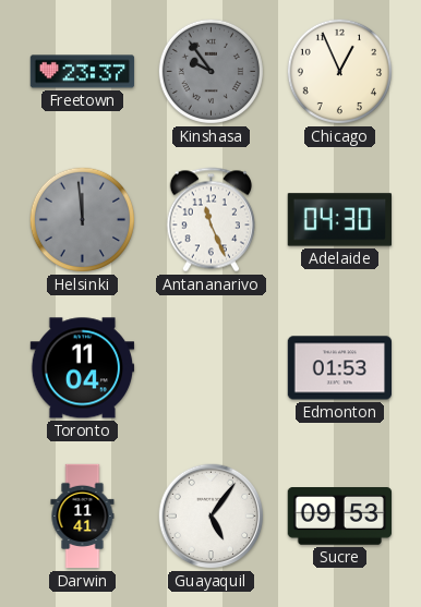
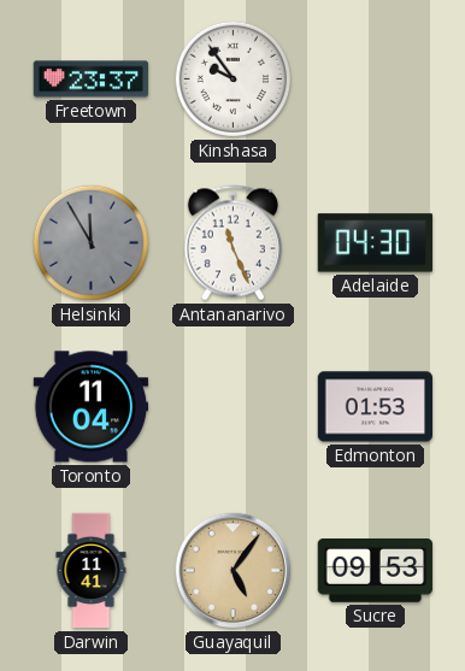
Kinshasa dial: grey -> white
Chicago: 12:56 -> none
Helsinki: 11:59 -> 11:55
Guayaquil dial: white -> champagne
